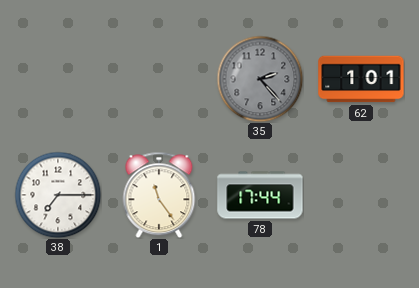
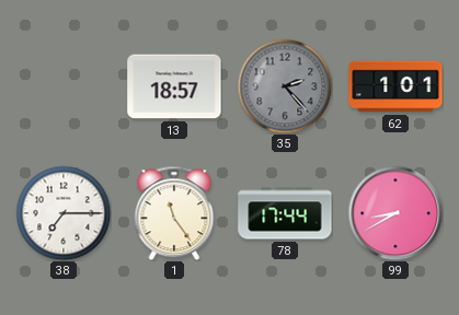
13: none -> 18:57
99: none -> 8:40
